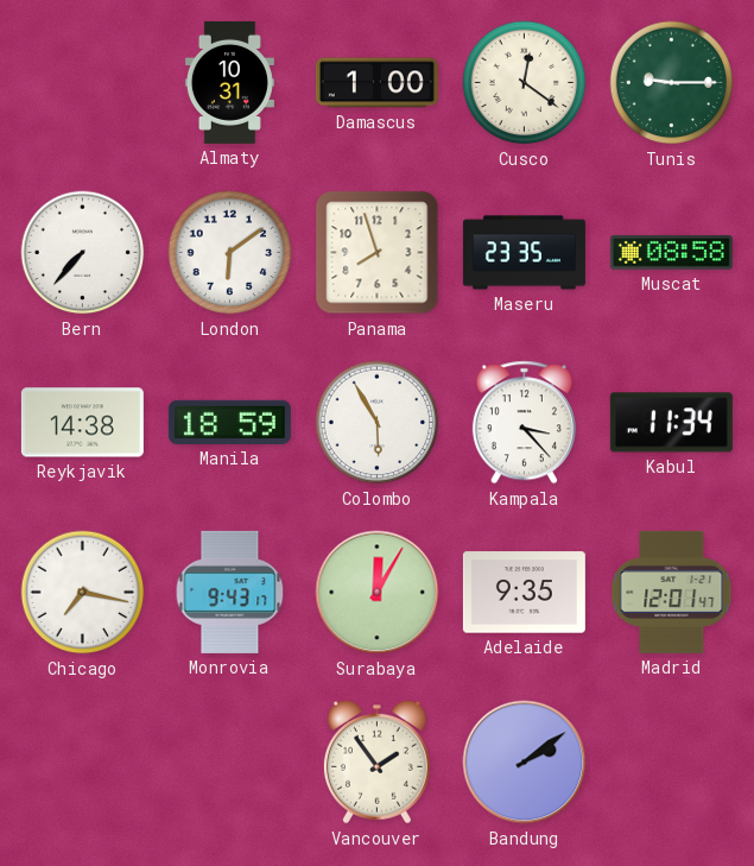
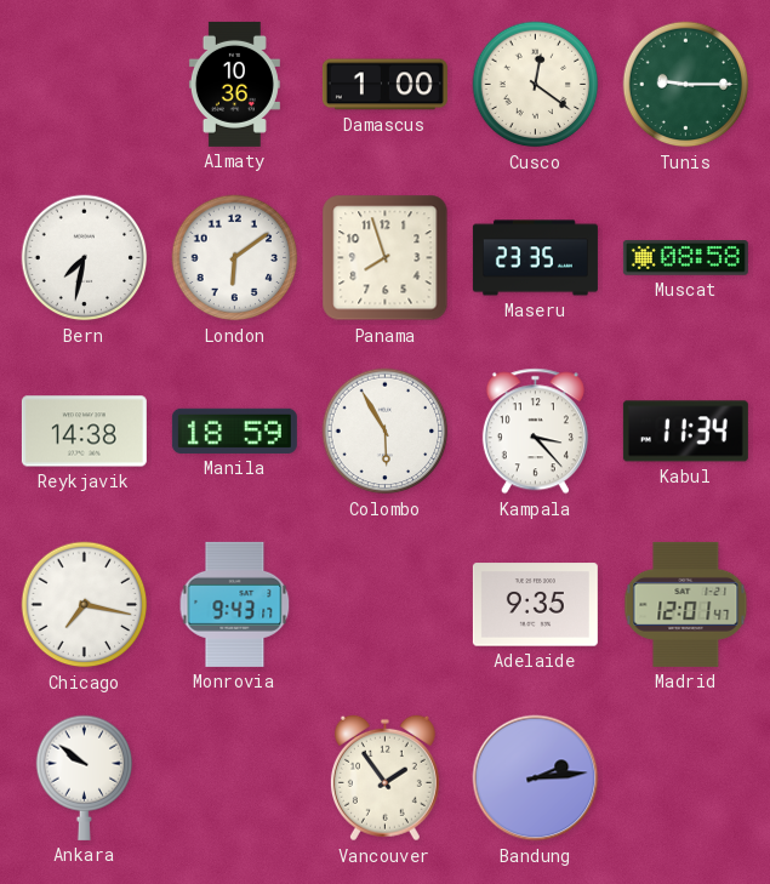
Almaty: 10:31 -> 10:36
Bern: 7:37 -> 7:32
Surabaya: 12:05 -> none
Ankara: none -> 9:51
Bandung: 2:09 -> 2:14
